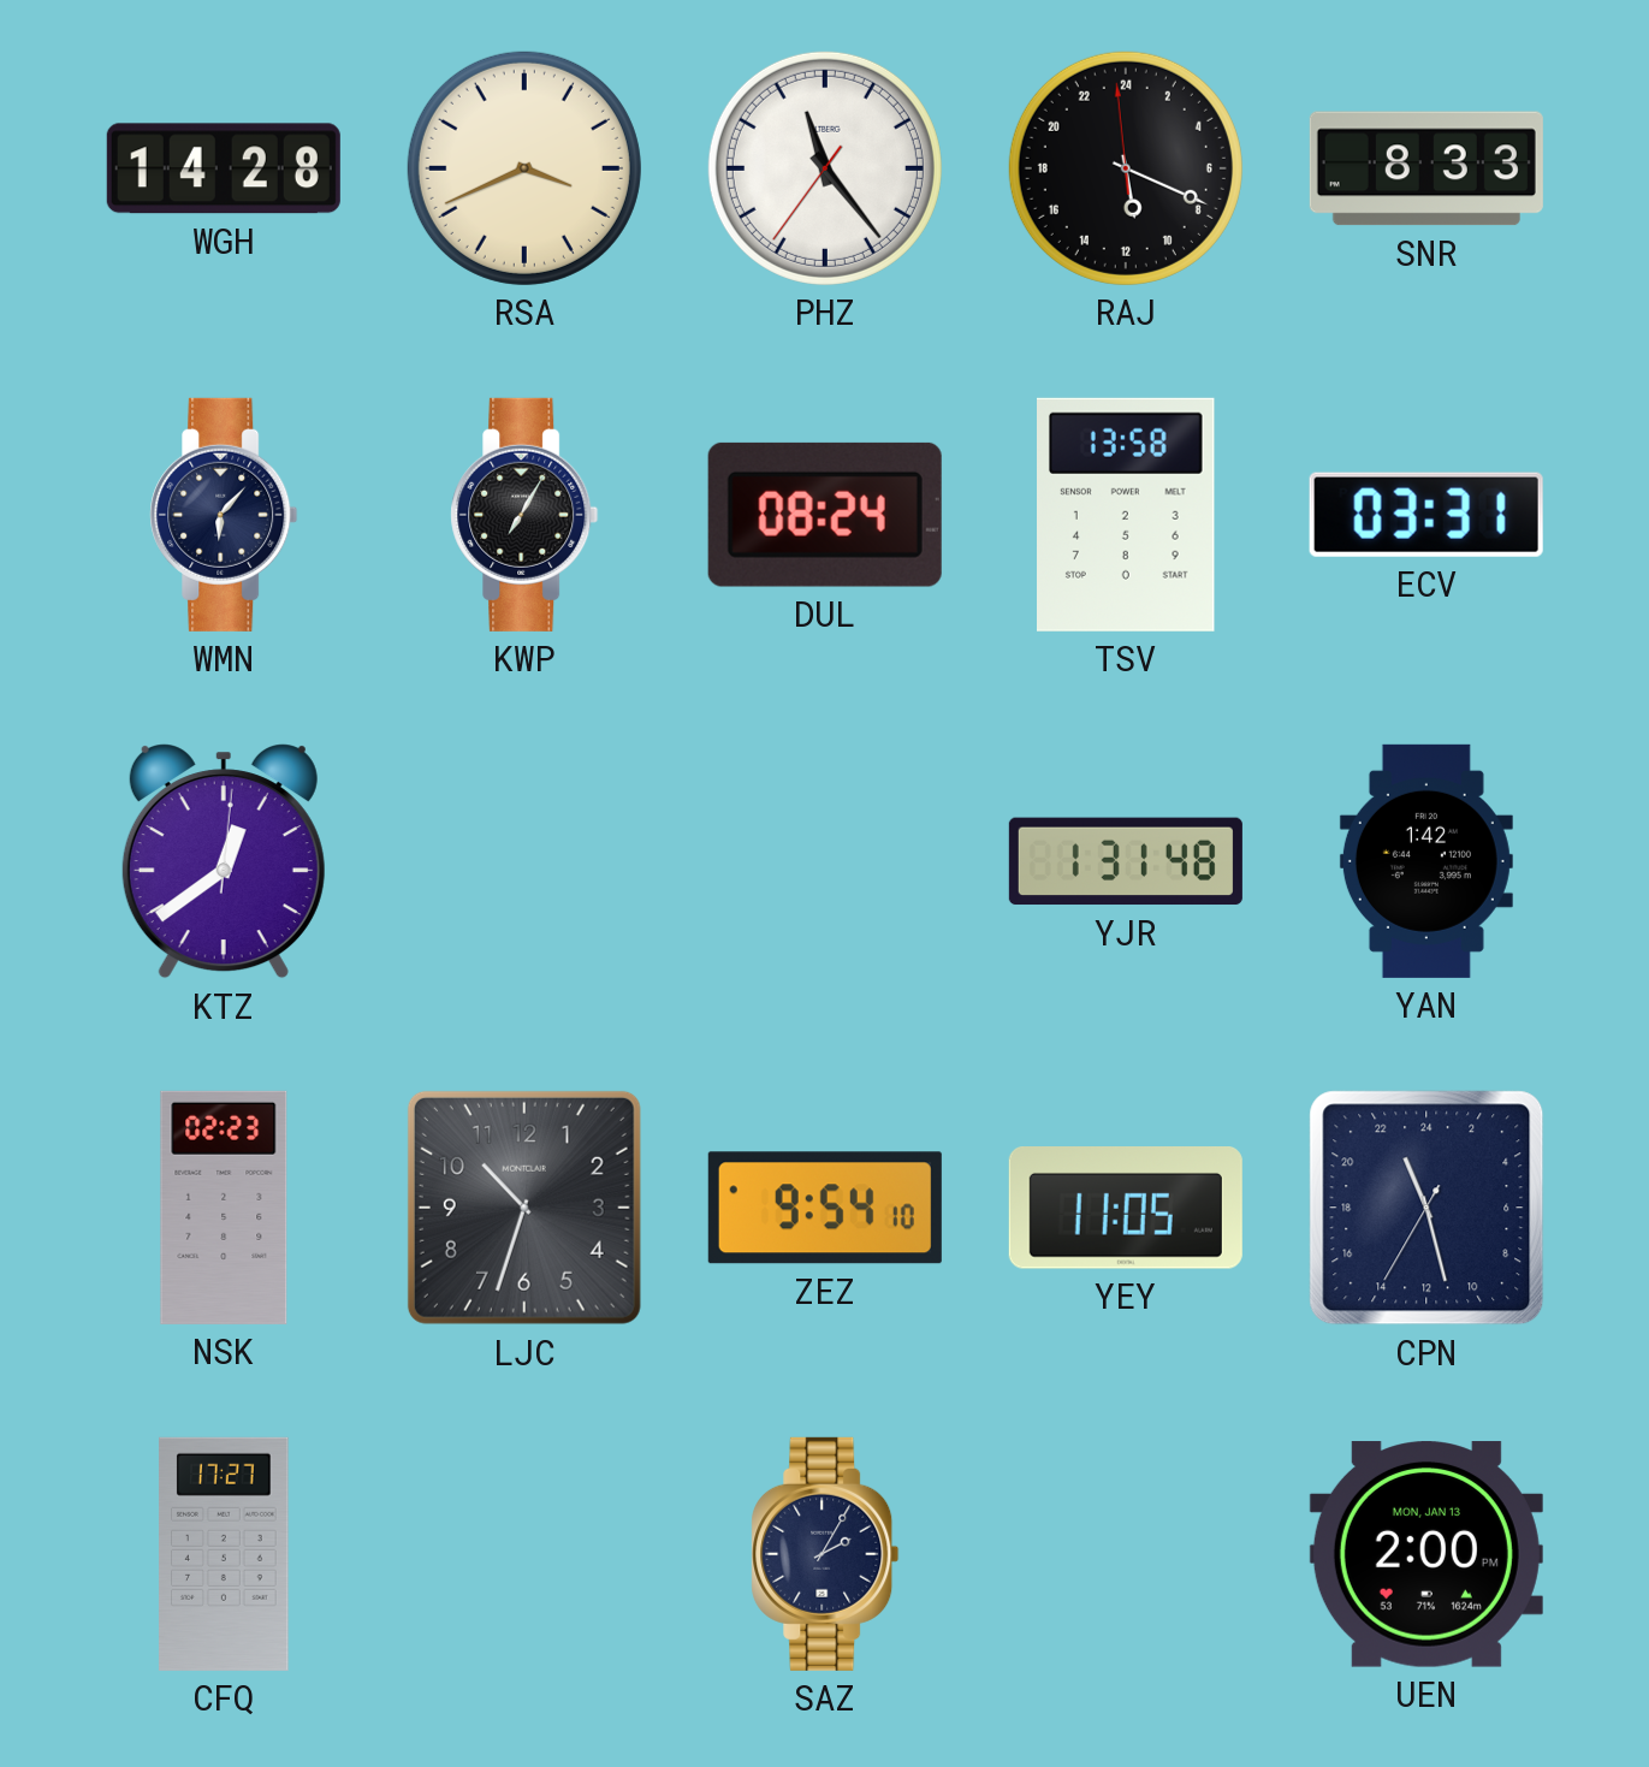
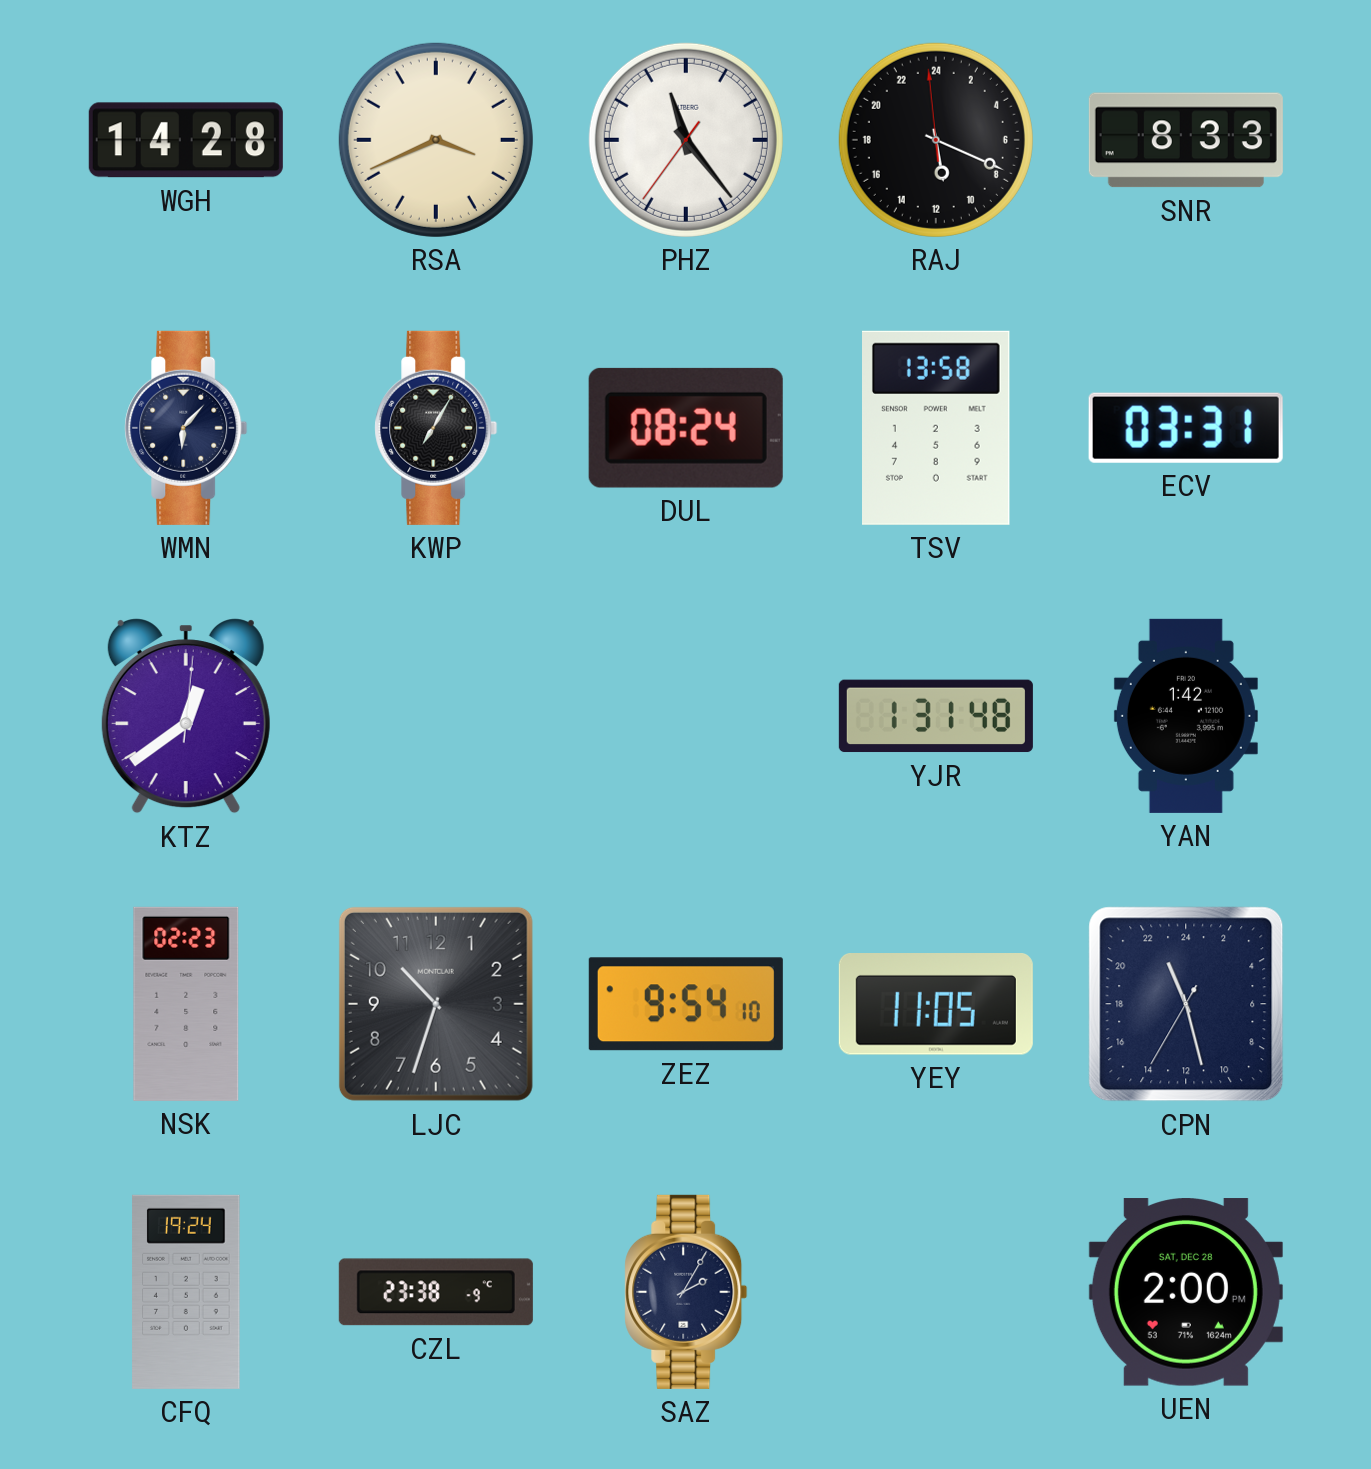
CFQ: 17:27 -> 19:24
CZL: none -> 23:38
UEN date: MON, JAN 13 -> SAT, DEC 28
